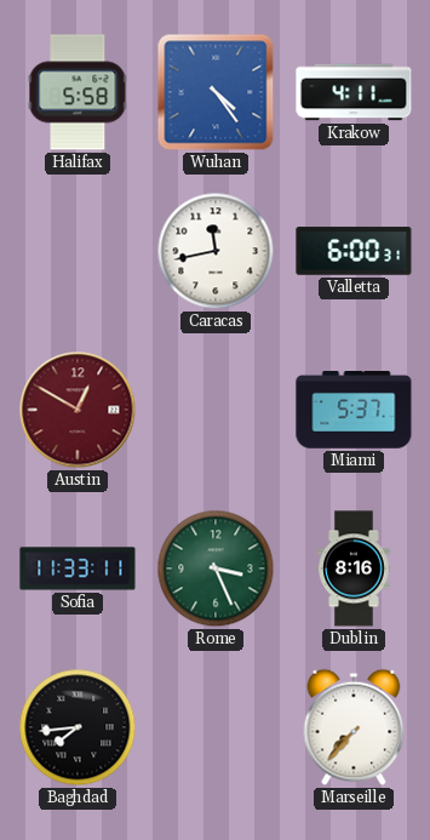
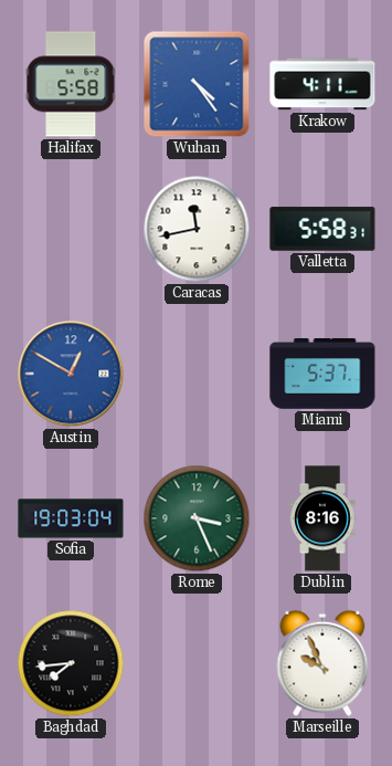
Valletta: 6:00 -> 5:58
Austin dial: burgundy -> blue
Sofia: 11:33 -> 19:03
Marseille: 7:37 -> 9:56
